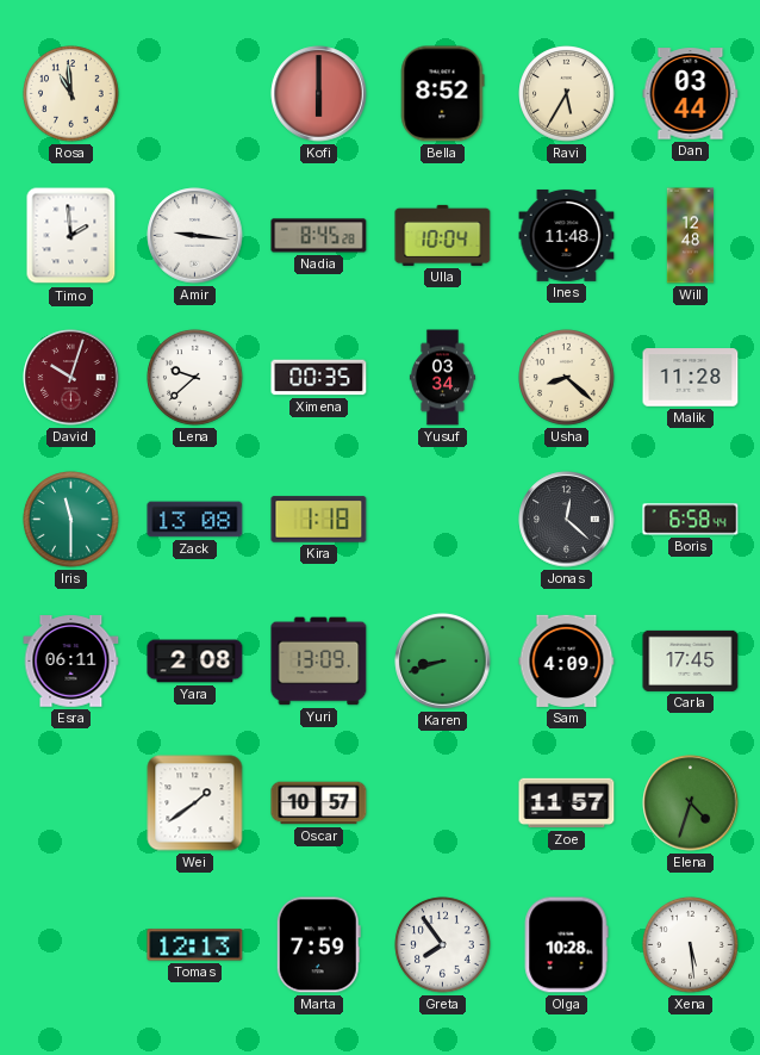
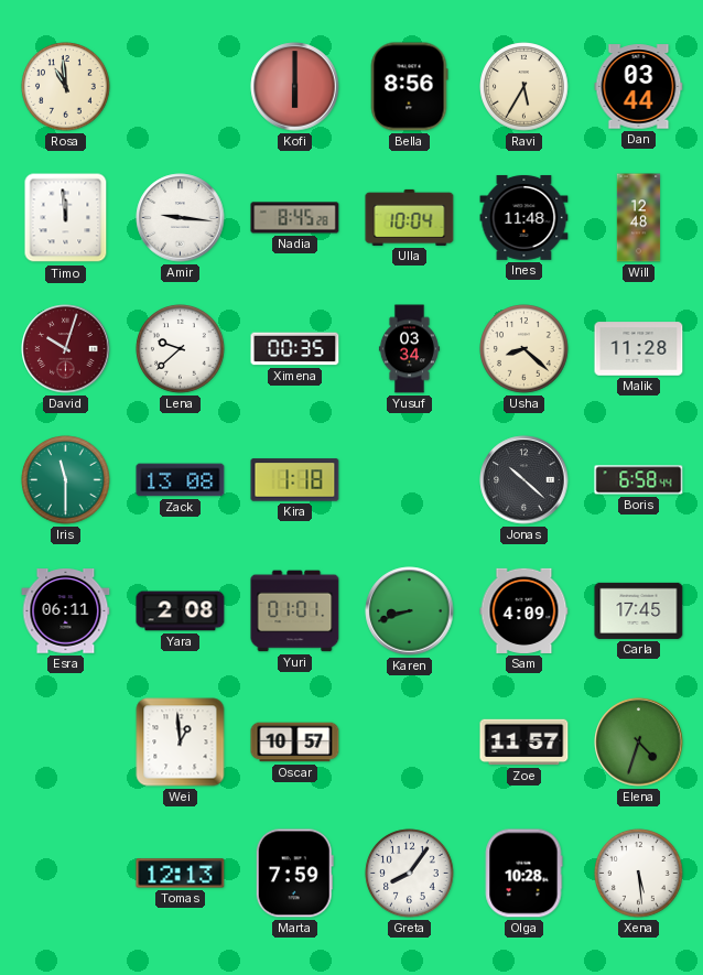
Bella: 8:52 -> 8:56
Timo: 1:59 -> 11:59
Jonas: 12:22 -> 10:22
Yuri: 13:09 -> 01:01
Wei: 1:39 -> 12:59
Greta: 7:54 -> 8:06
